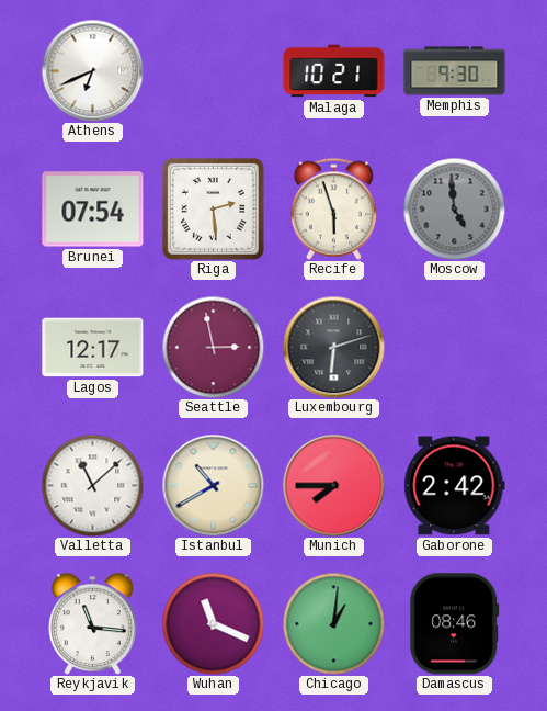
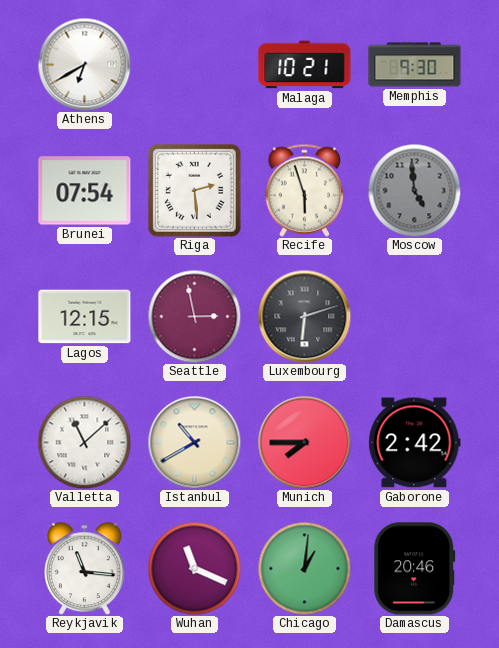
Athens: 6:41 -> 6:40
Lagos: 12:17 -> 12:15
Damascus: 08:46 -> 20:46
